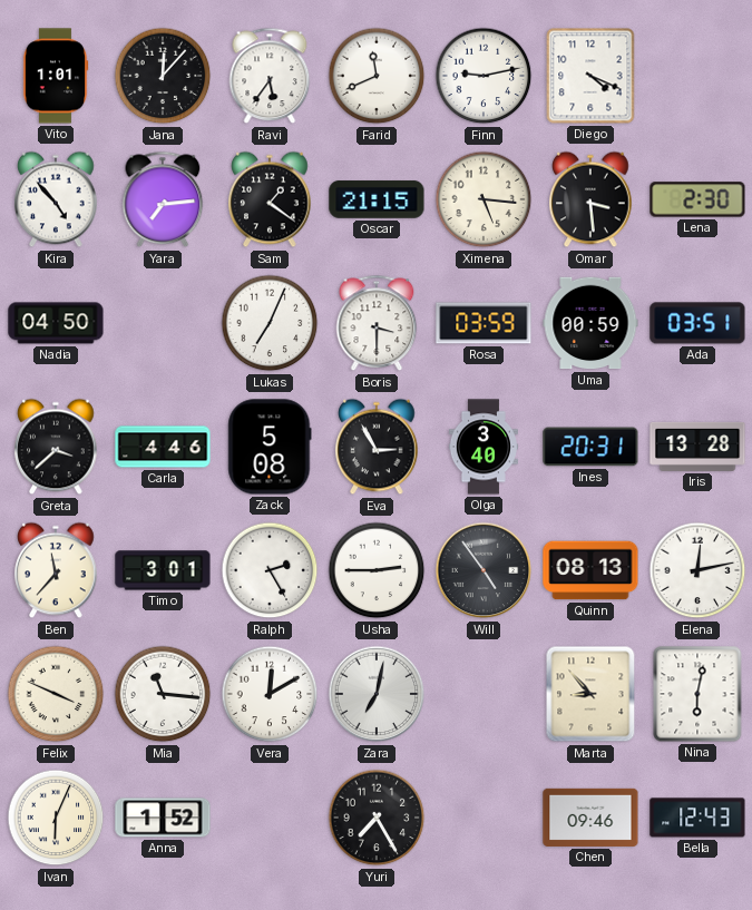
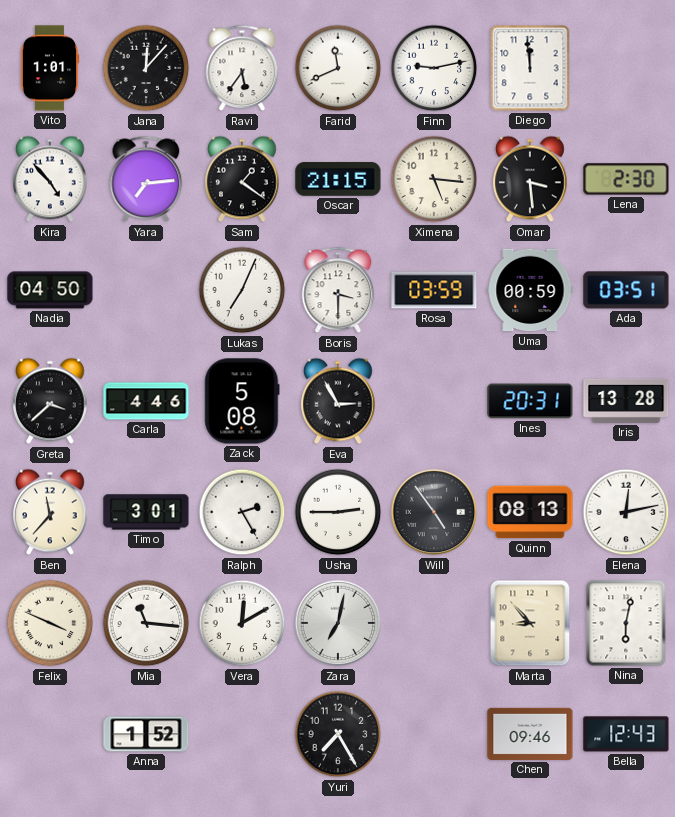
Diego: 4:19 -> 11:59
Olga: 3:40 -> none
Ivan: 6:04 -> none
